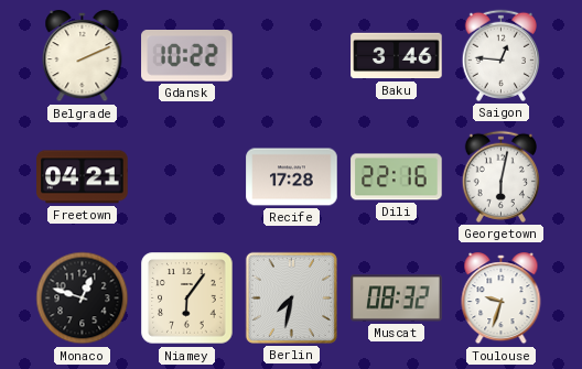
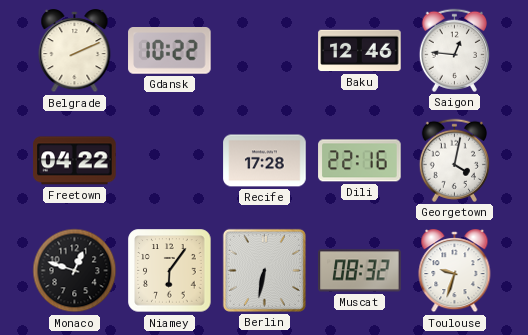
Baku: 3:46 -> 12:46
Freetown: 04:21 -> 04:22
Georgetown: 6:02 -> 4:02
Berlin: 7:32 -> 6:32
